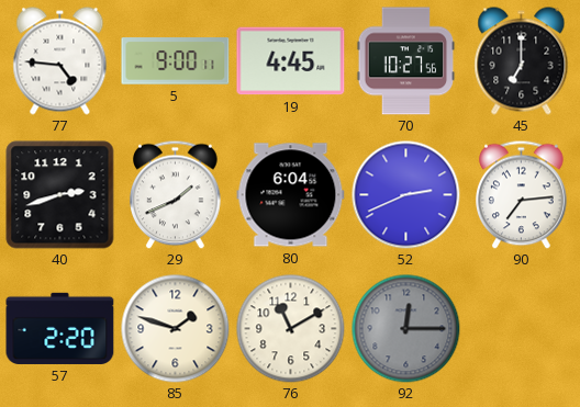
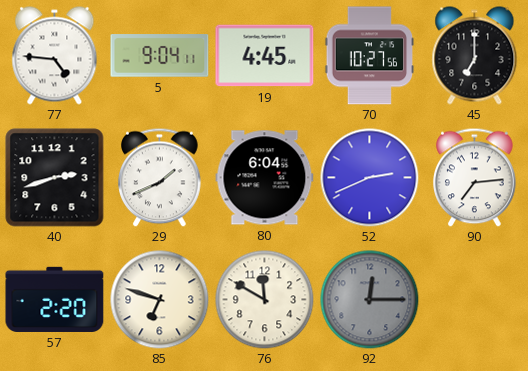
5: 9:00 -> 9:04
85: 1:48 -> 6:48
76: 11:10 -> 11:50
